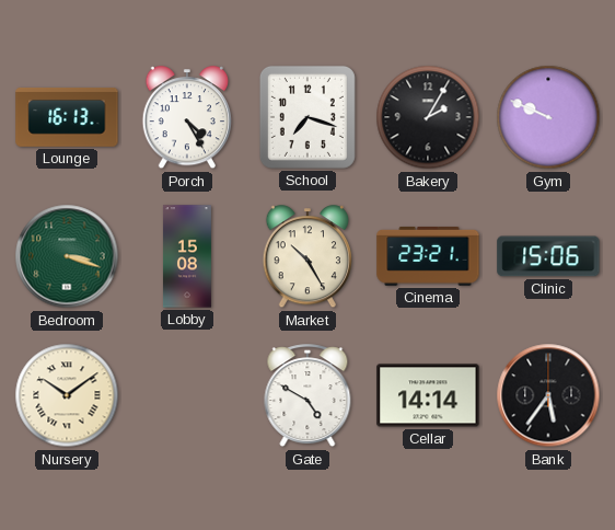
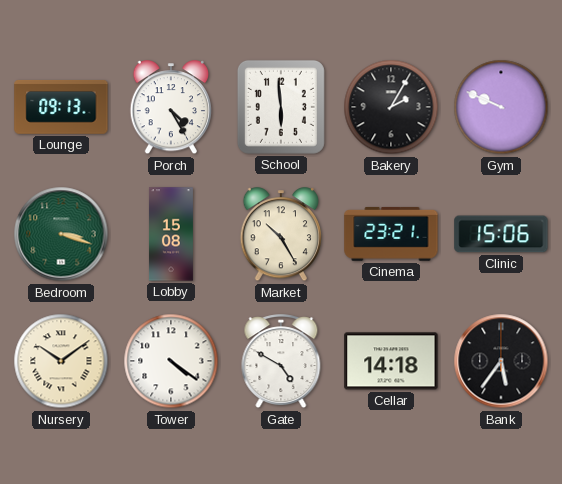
Lounge: 16:13 -> 09:13
School: 7:18 -> 5:59
Tower: none -> 4:21
Cellar: 14:14 -> 14:18
